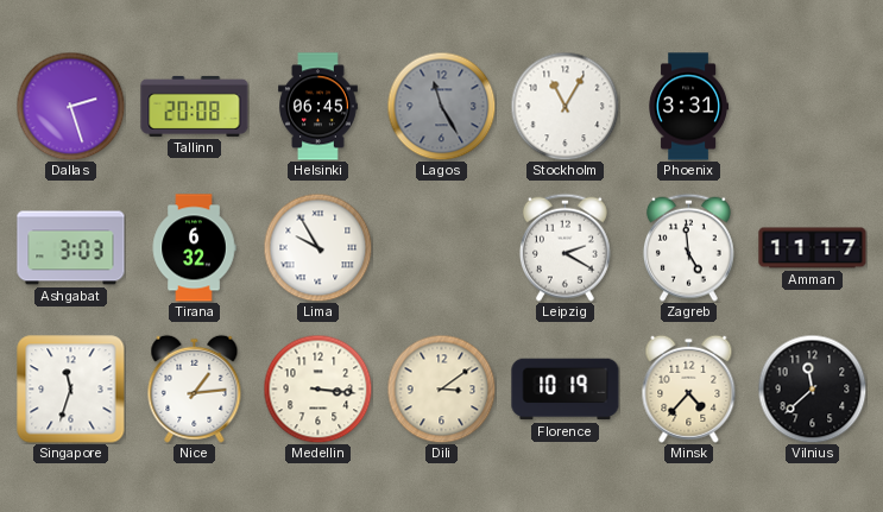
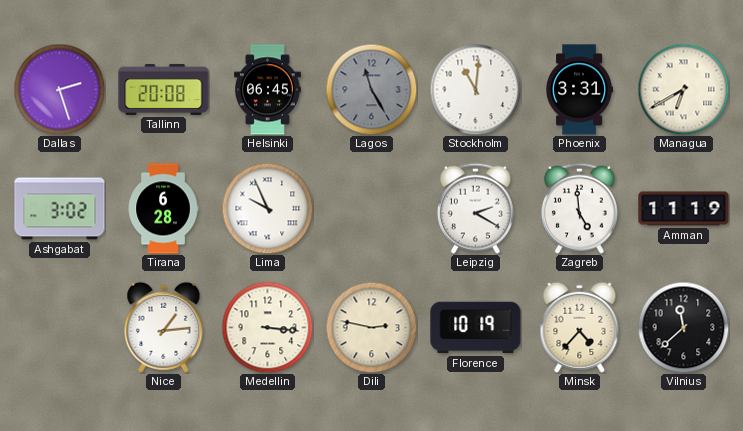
Stockholm: 11:05 -> 11:01
Managua: none -> 6:40
Ashgabat: 3:03 -> 3:02
Tirana: 6:32 -> 6:28
Lima: 9:55 -> 9:56
Amman: 11:17 -> 11:19
Singapore: 11:33 -> none
Dili: 3:09 -> 2:47
